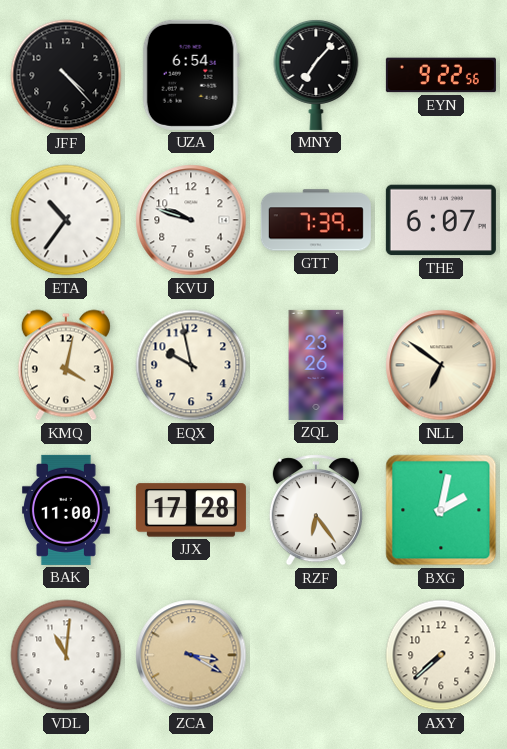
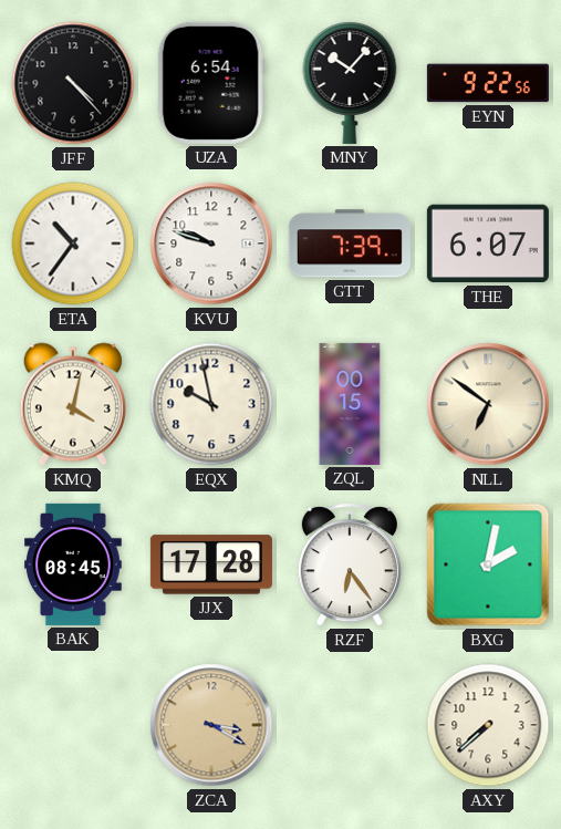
MNY: 7:07 -> 10:07
ZQL: 23:26 -> 00:15
BAK: 11:00 -> 08:45
VDL: 11:01 -> none
